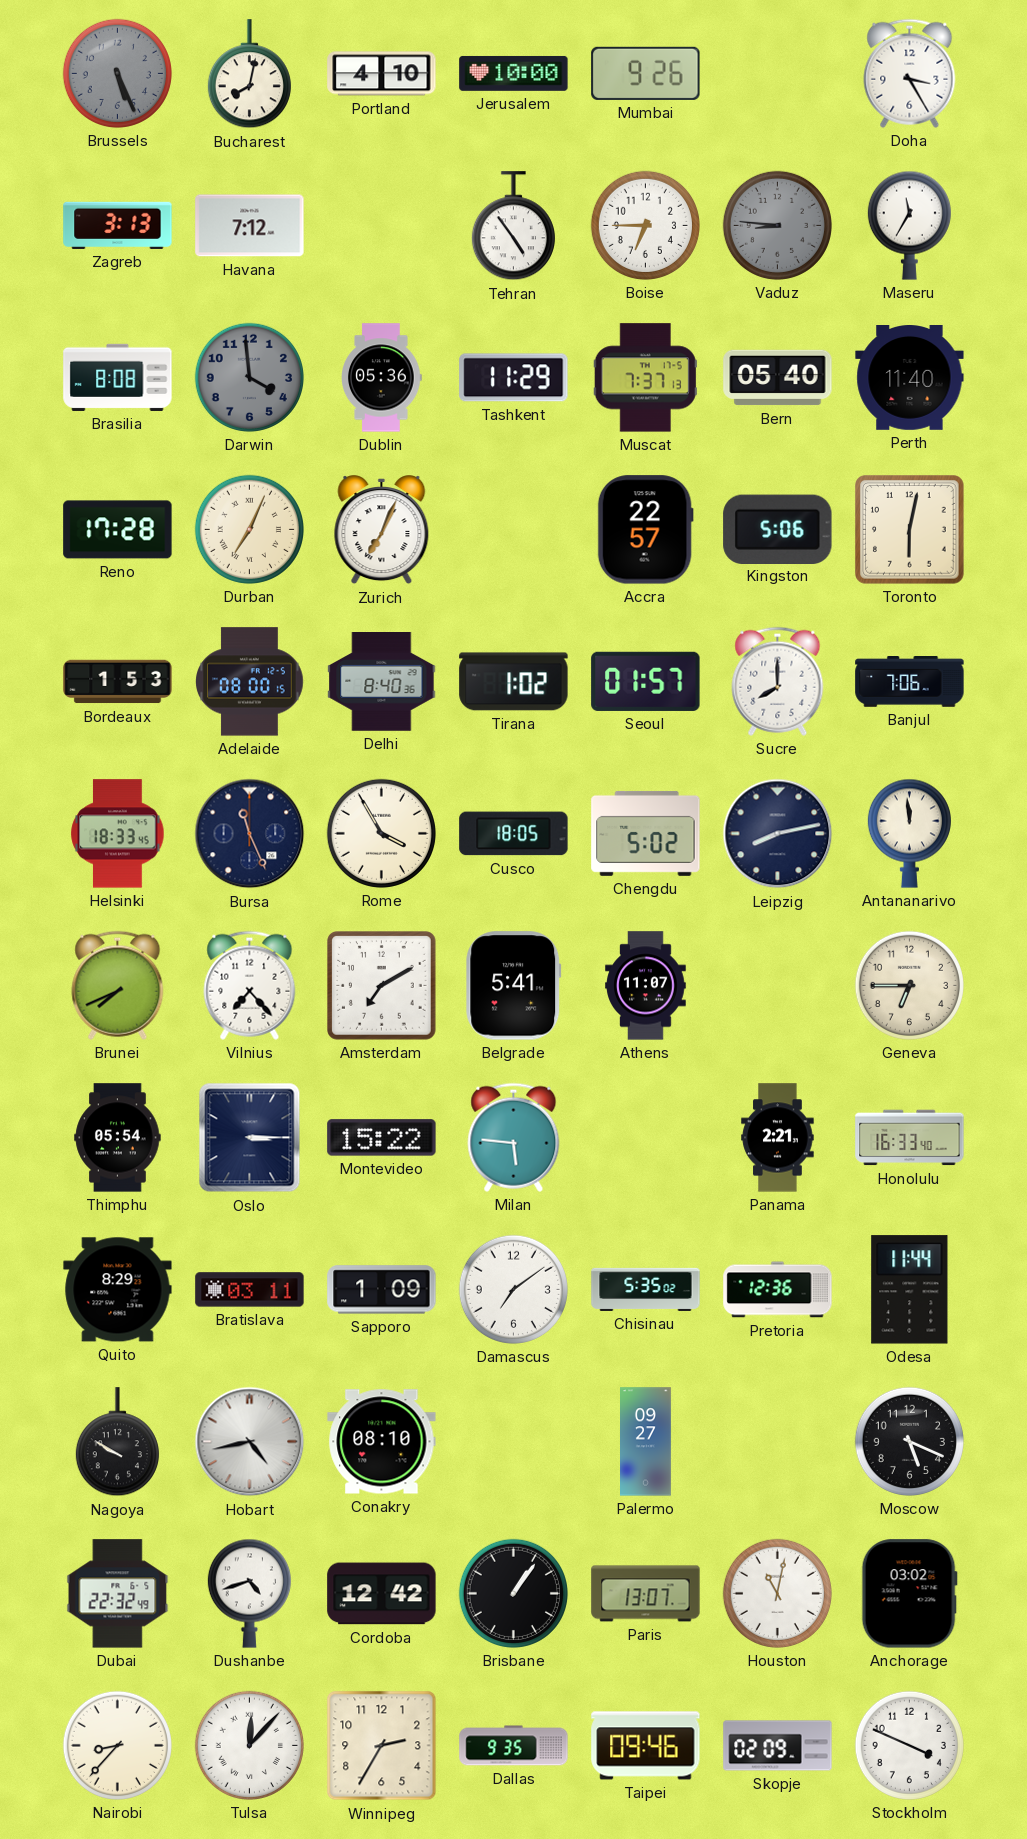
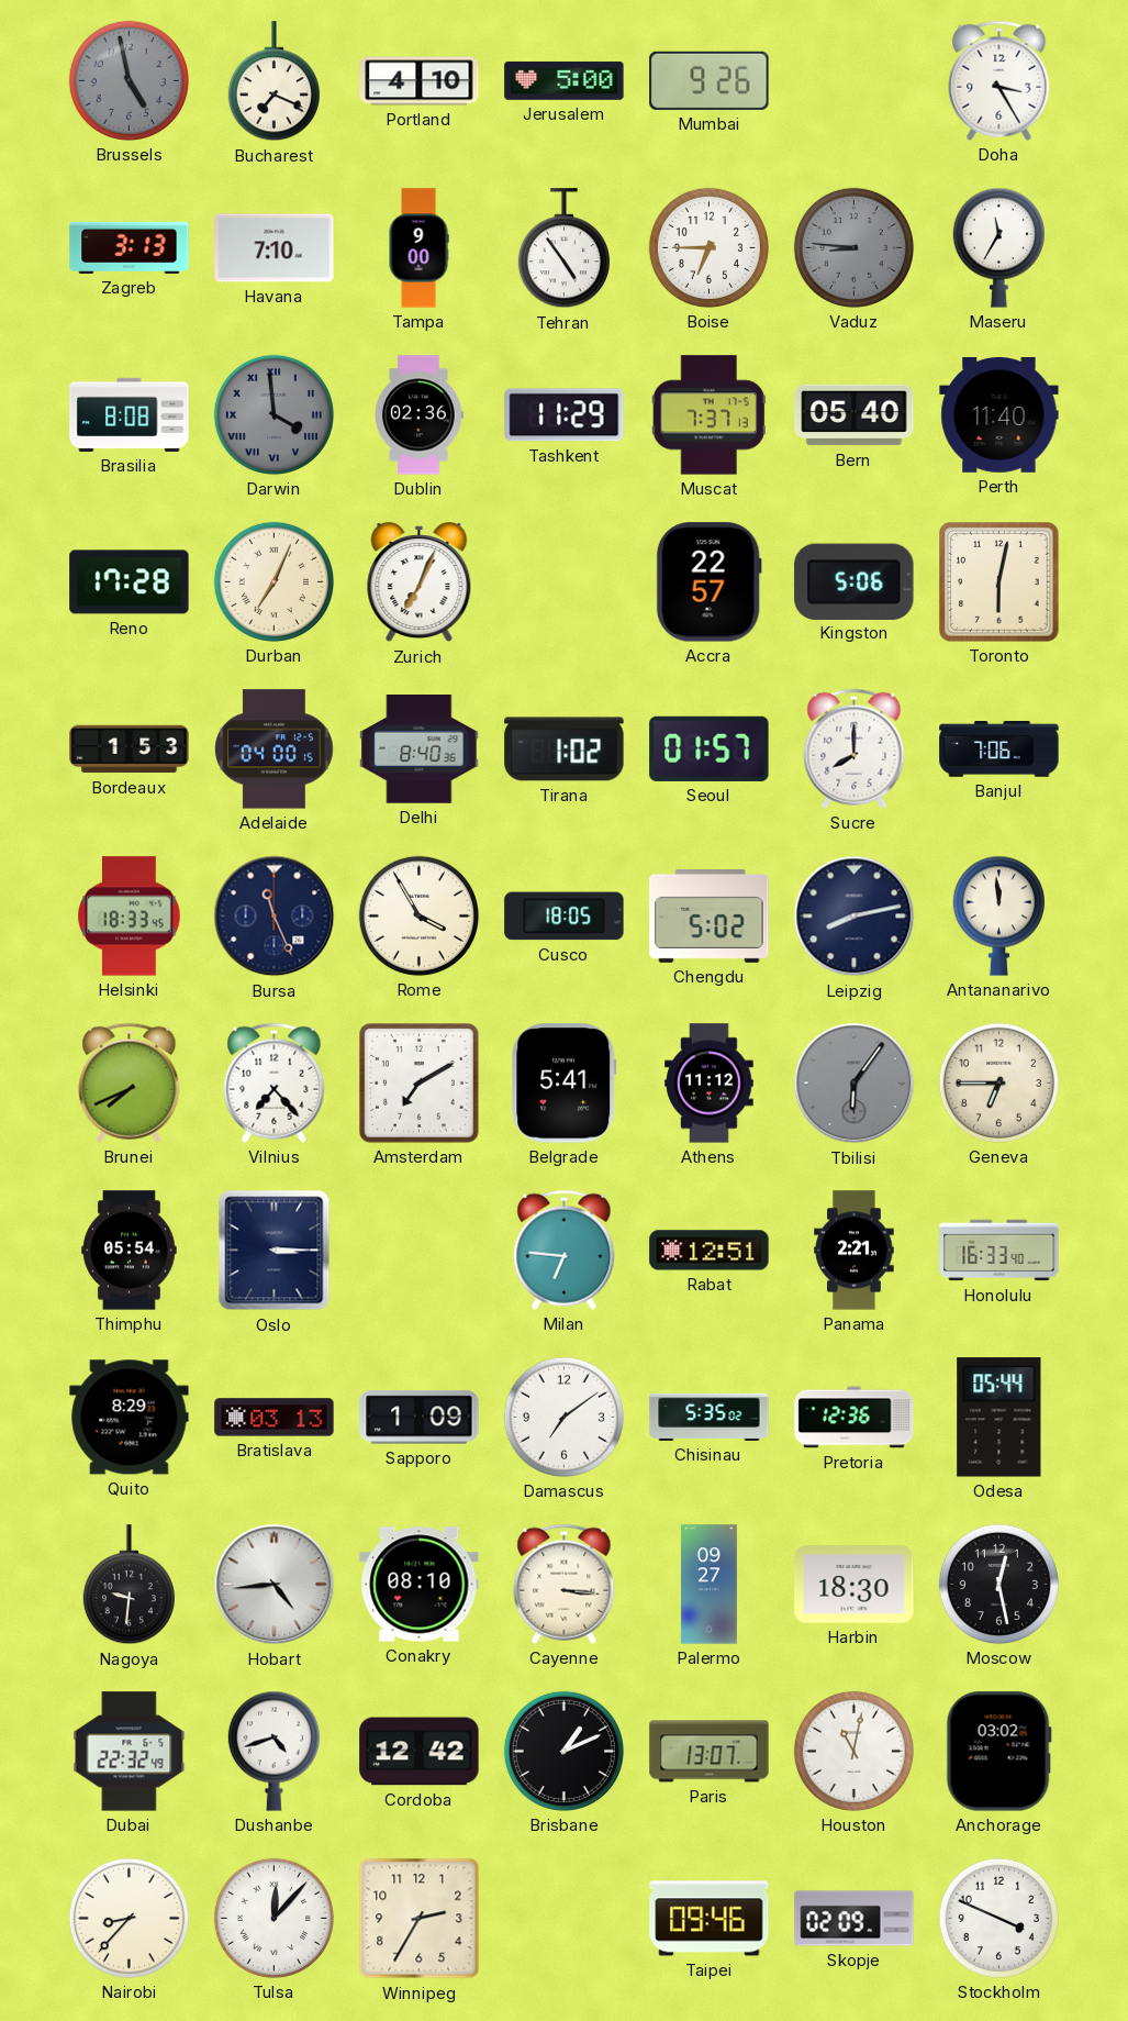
Brussels: 5:26 -> 4:58
Bucharest: 8:02 -> 7:19
Jerusalem: 10:00 -> 5:00
Havana: 7:12 -> 7:10
Tampa: none -> 9:00
Darwin numerals: Arabic -> Roman
Dublin: 05:36 -> 02:36
Adelaide: 08:00 -> 04:00
Athens: 11:07 -> 11:12
Tbilisi: none -> 6:06
Montevideo: 15:22 -> none
Milan: 5:46 -> 6:46
Rabat: none -> 12:51
Bratislava: 03:11 -> 03:13
Odesa: 11:44 -> 05:44
Nagoya: 9:50 -> 9:31
Hobart: 4:43 -> 4:44
Cayenne: none -> 3:16
Harbin: none -> 18:30
Moscow: 5:19 -> 12:28
Brisbane: 1:06 -> 1:11
Dallas: 9:35 -> none
